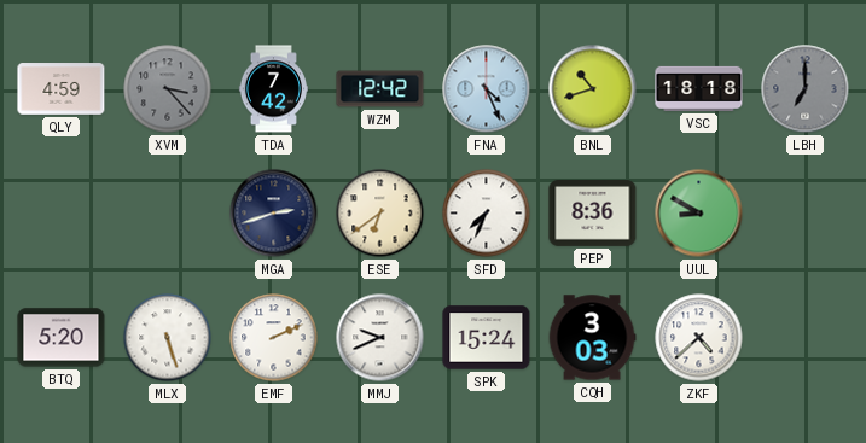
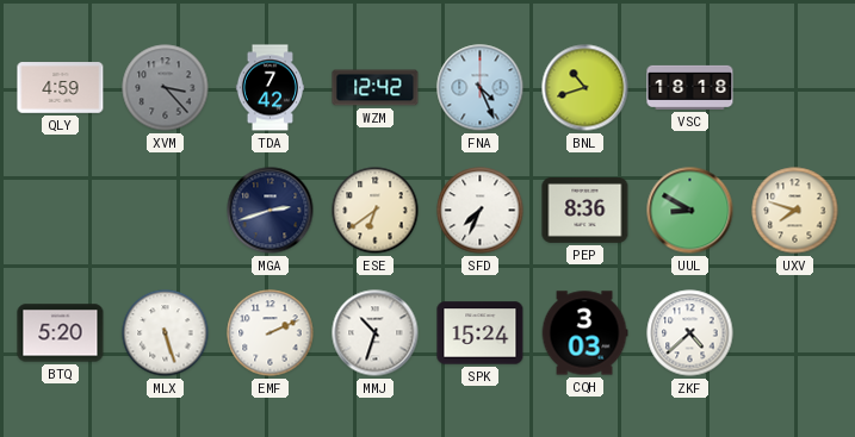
LBH: 7:00 -> none
UXV: none -> 7:48
MMJ: 9:41 -> 10:33
